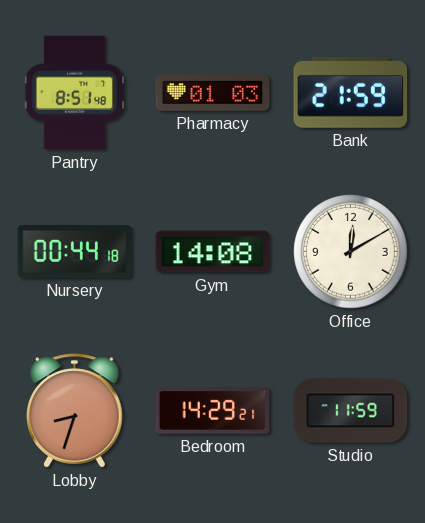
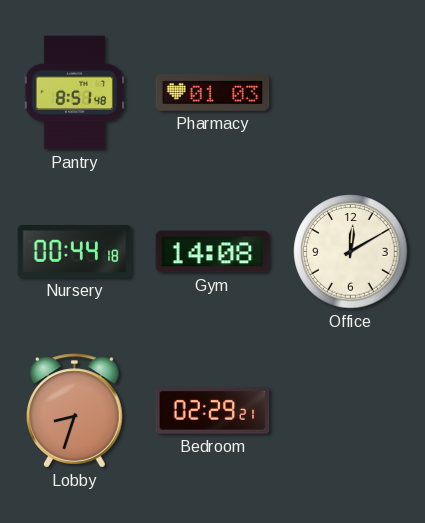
Bank: 21:59 -> none
Bedroom: 14:29 -> 02:29
Studio: 11:59 -> none
